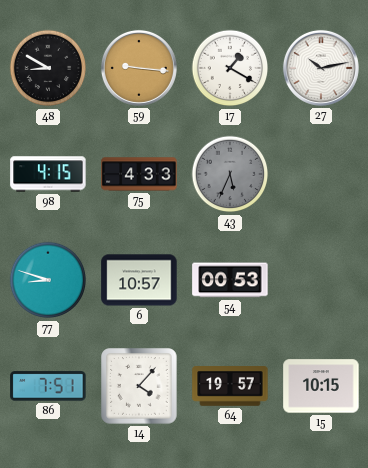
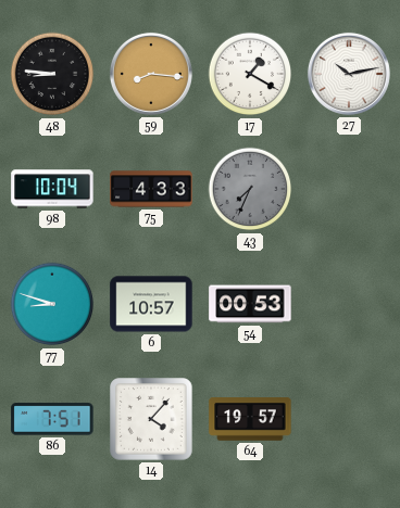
48: 8:50 -> 8:46
59: 9:16 -> 8:16
98: 4:15 -> 10:04
43: 5:34 -> 7:34
15: 10:15 -> none
